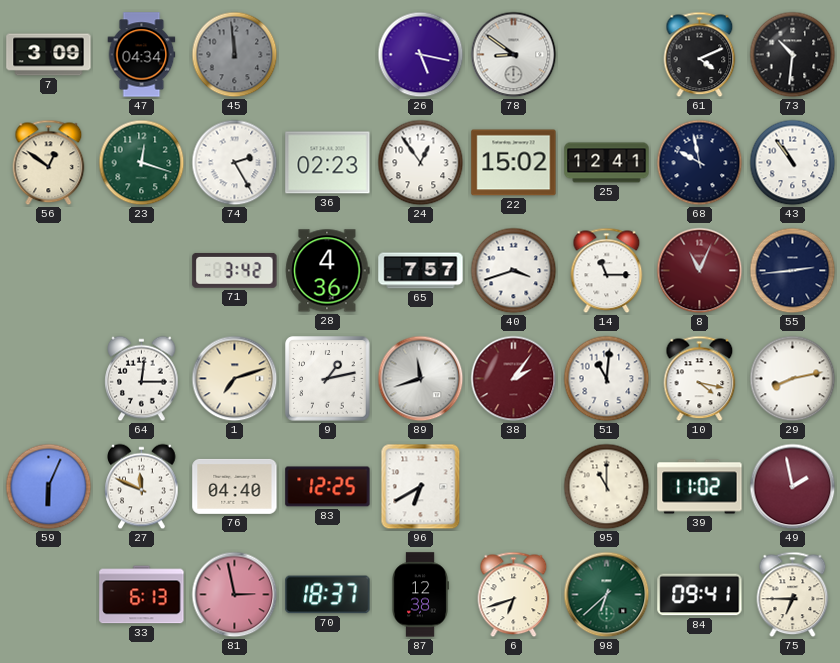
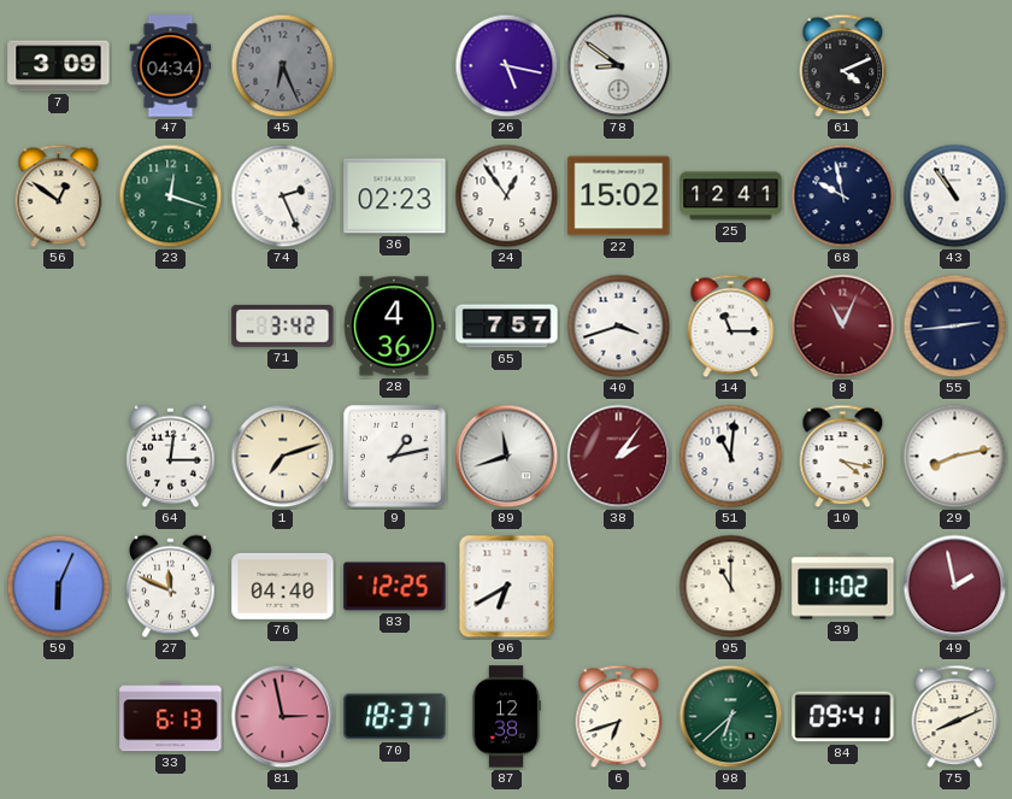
45: 11:59 -> 6:26
73: 10:31 -> none
74: 2:25 -> 2:26
75: 6:45 -> 8:11
